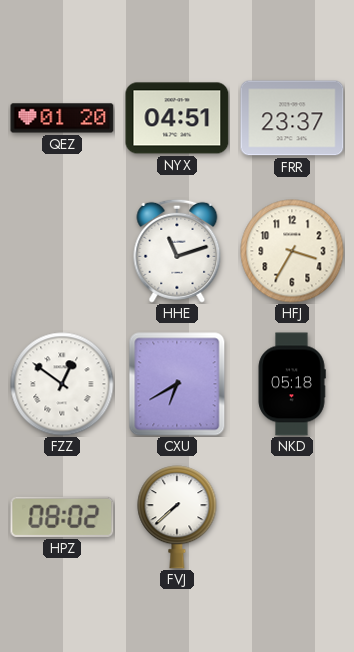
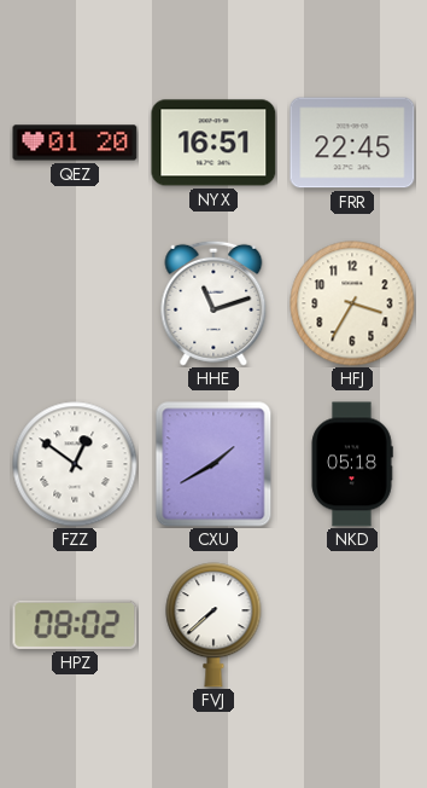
NYX: 04:51 -> 16:51
FRR: 23:37 -> 22:45
CXU: 6:40 -> 1:40
